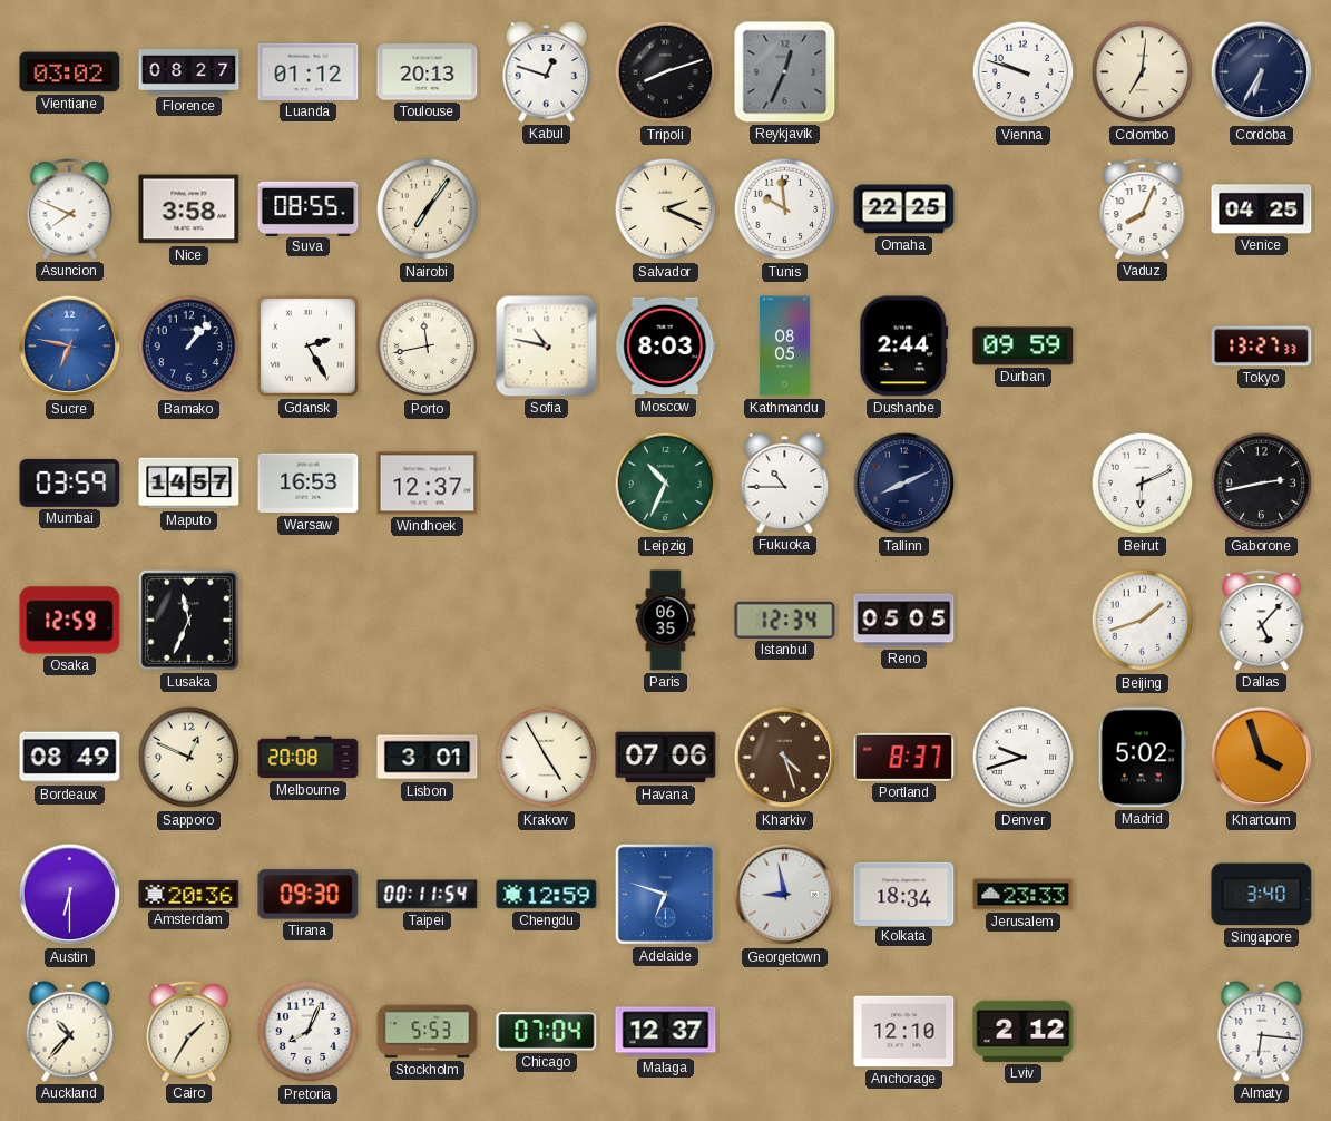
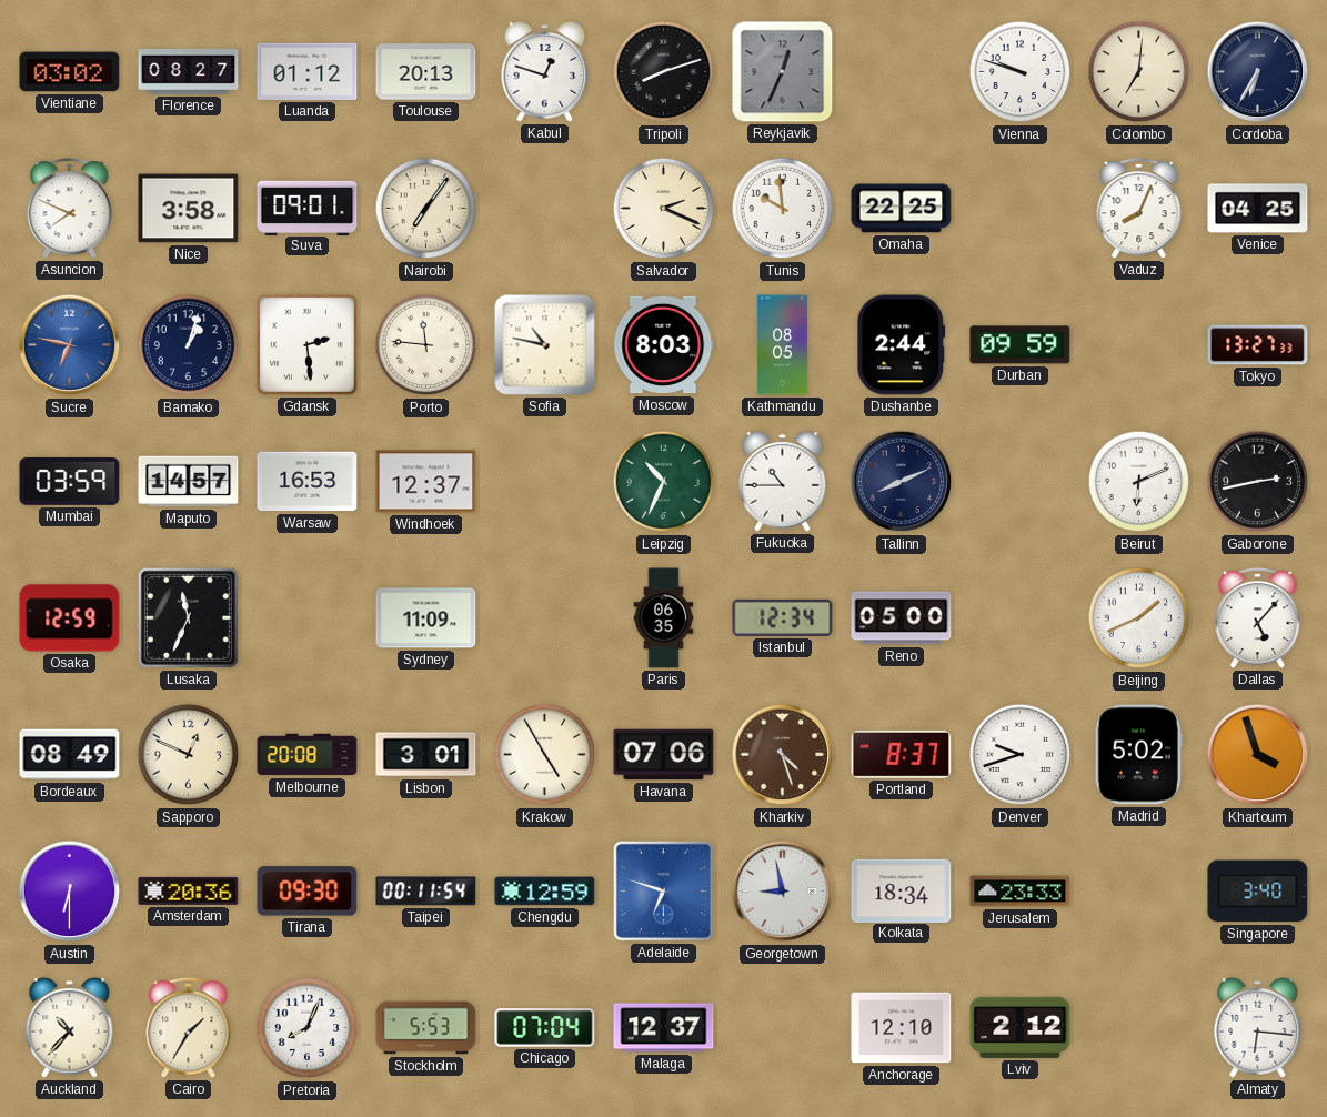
Suva: 08:55 -> 09:01
Bamako: 1:07 -> 1:03
Gdansk: 2:25 -> 2:29
Porto: 11:43 -> 11:46
Sydney: none -> 11:09
Reno: 05:05 -> 05:00
Beijing: 1:42 -> 1:41
